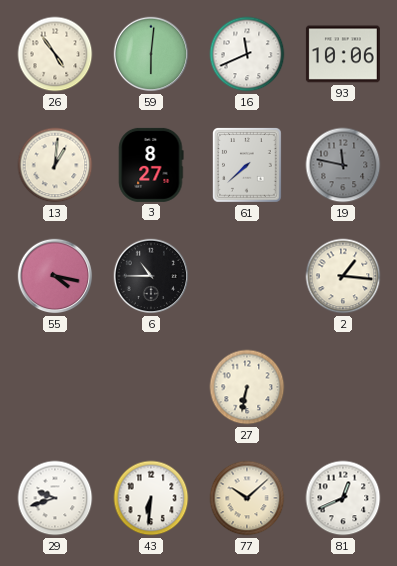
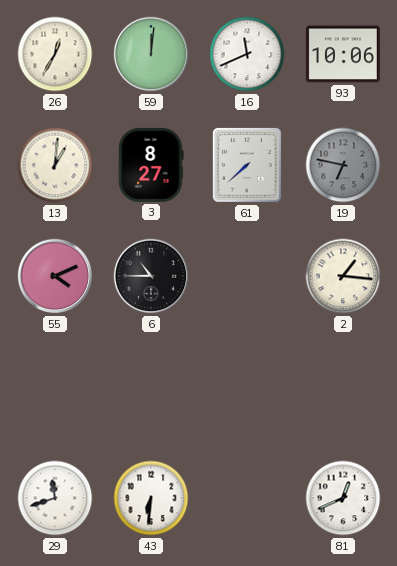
26: 4:54 -> 12:35
59: 6:01 -> 12:01
19: 11:47 -> 6:47
55: 4:17 -> 4:11
27: 6:32 -> none
29: 9:42 -> 11:42
77: 10:08 -> none
